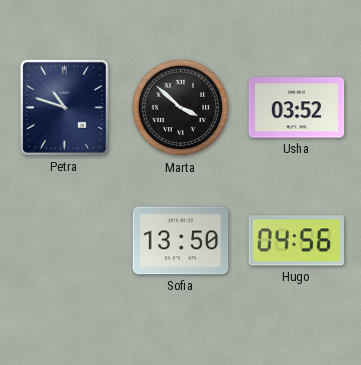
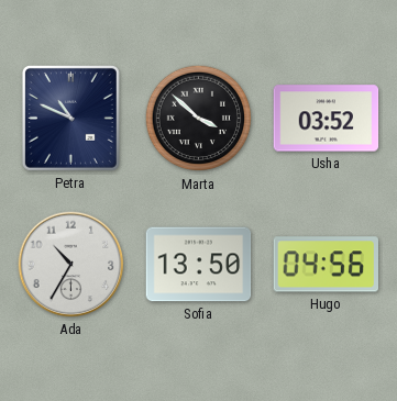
Petra: 10:48 -> 10:49
Ada: none -> 10:35
